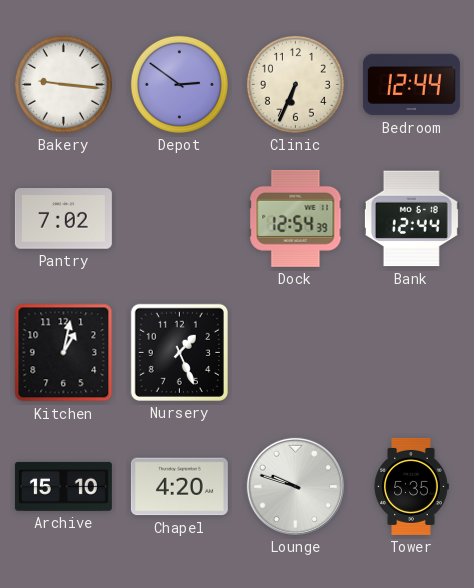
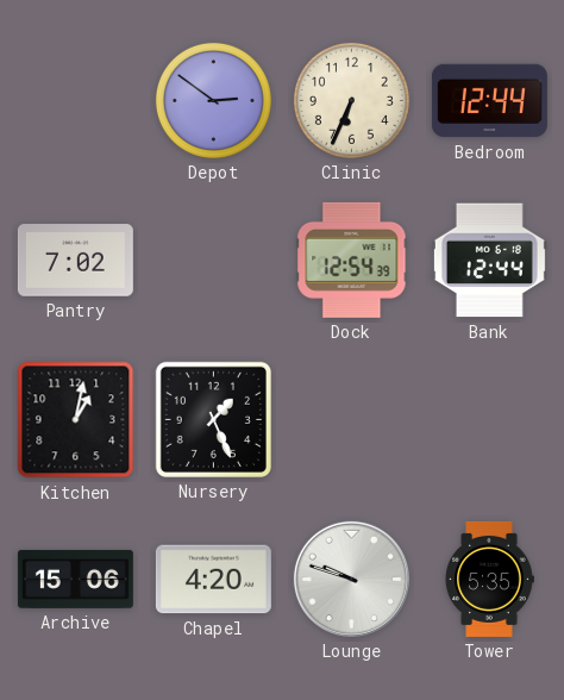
Bakery: 9:16 -> none
Archive: 15:10 -> 15:06
